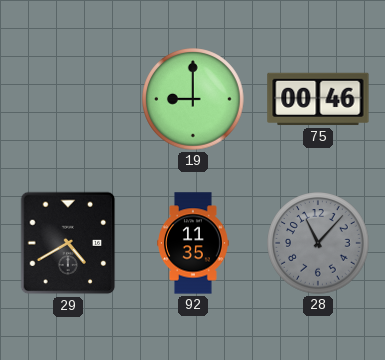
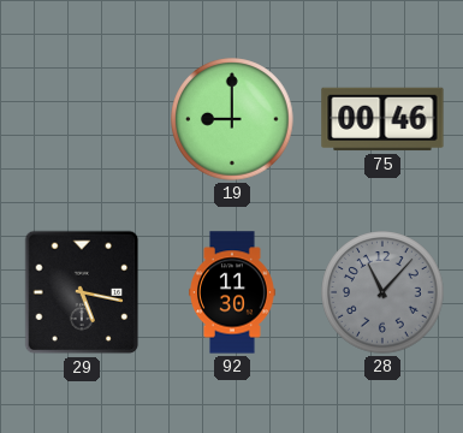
29: 4:40 -> 5:17
92: 11:35 -> 11:30
